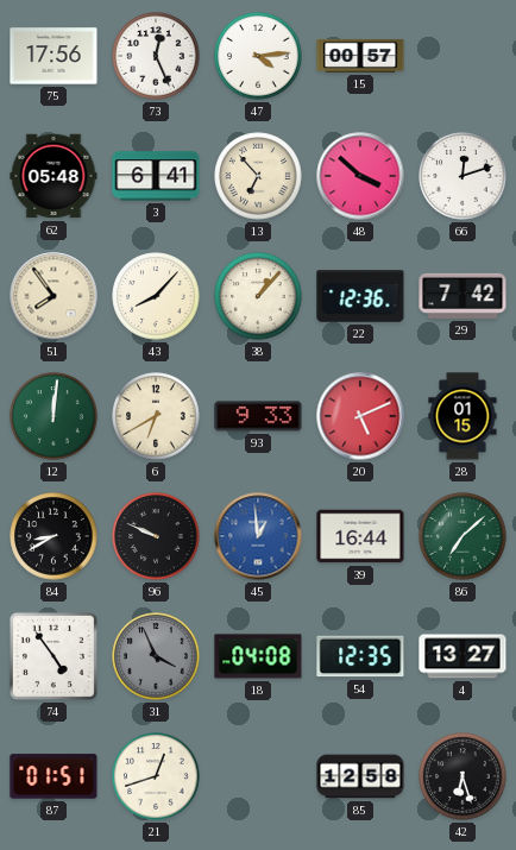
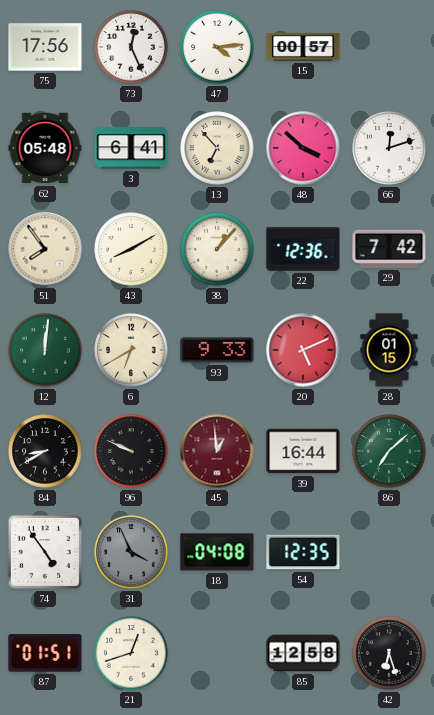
43: 8:07 -> 8:10
45 dial: blue -> burgundy
4: 13:27 -> none
